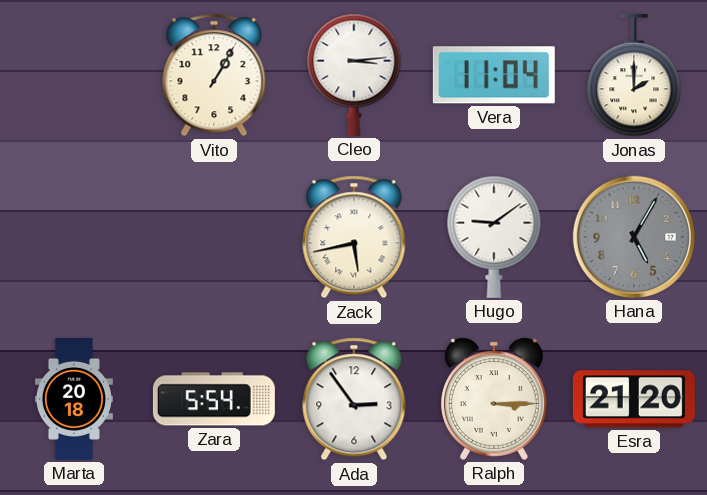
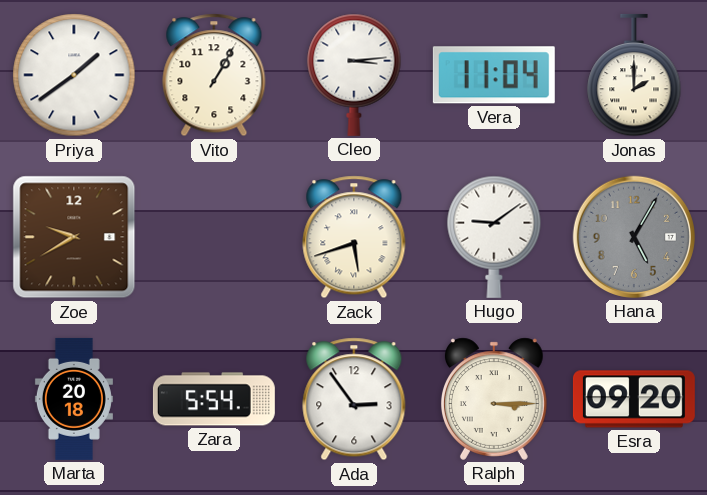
Priya: none -> 1:39
Zoe: none -> 9:40
Zack: 5:43 -> 5:42
Esra: 21:20 -> 09:20
